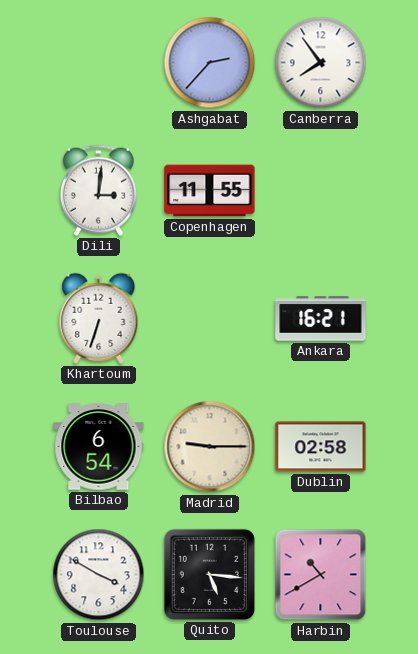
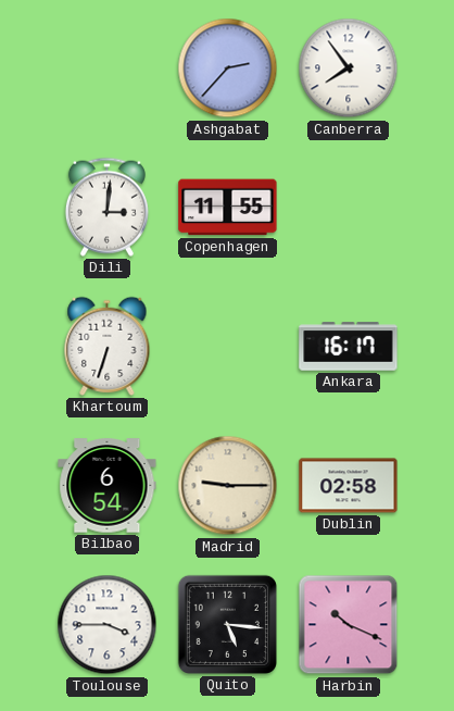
Ankara: 16:21 -> 16:17
Toulouse: 3:50 -> 3:45
Harbin: 10:40 -> 10:19
